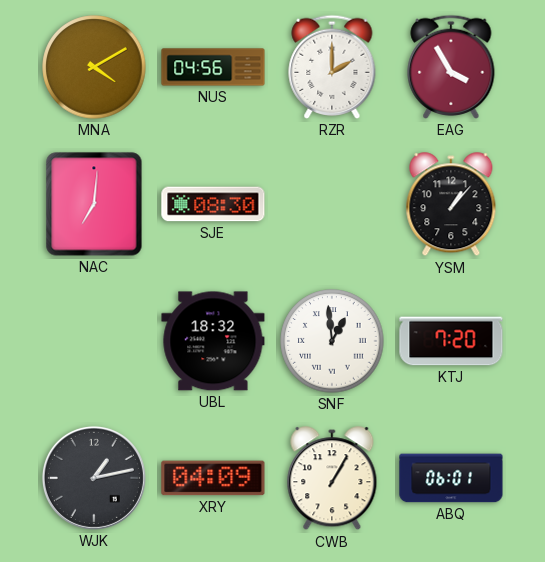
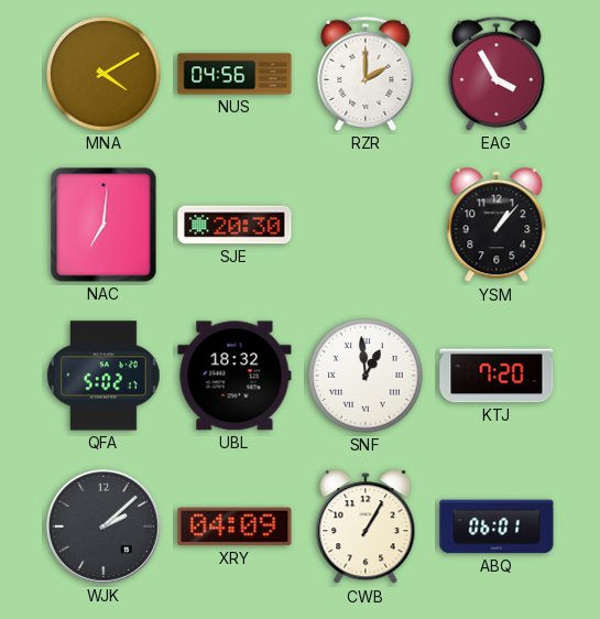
SJE: 08:30 -> 20:30
QFA: none -> 5:02
WJK: 1:13 -> 2:08
